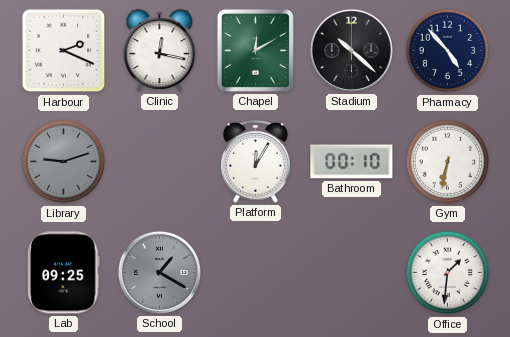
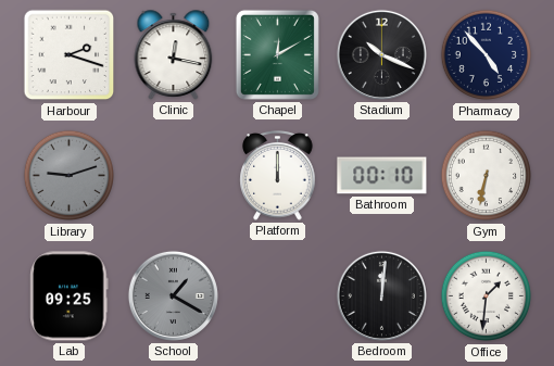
Harbour: 2:19 -> 2:18
Stadium: 10:22 -> 10:19
Platform: 12:05 -> 12:00
Bedroom: none -> 12:01
